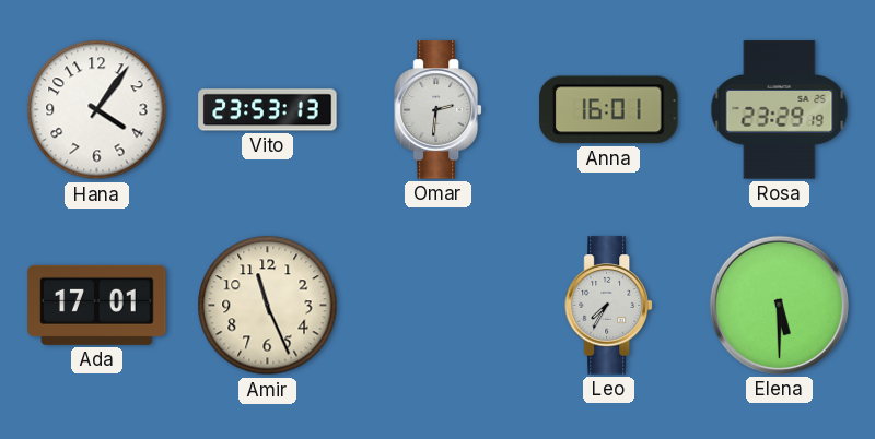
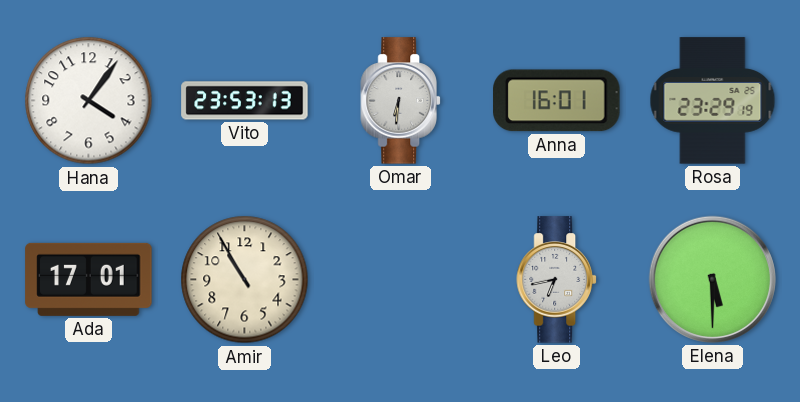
Omar: 2:31 -> 6:31
Amir: 11:26 -> 10:55
Leo: 7:35 -> 6:43
